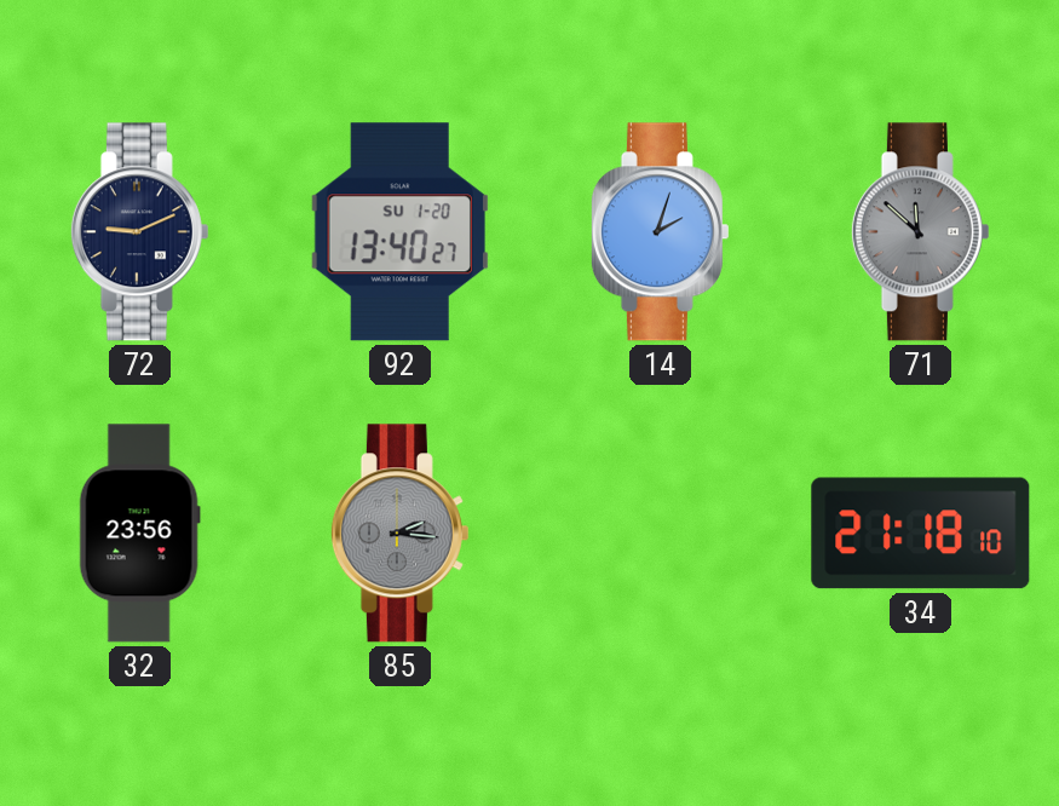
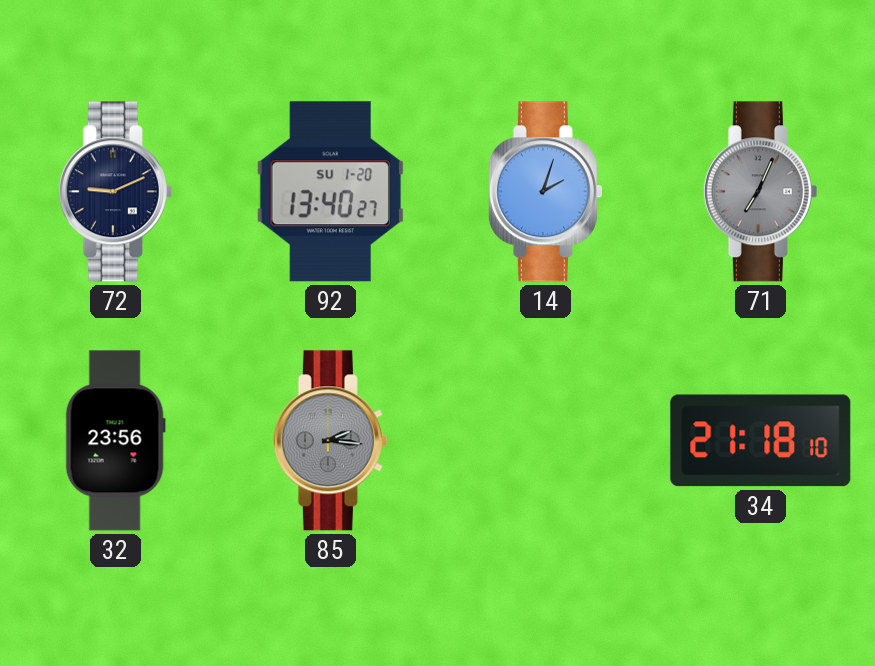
71: 11:52 -> 7:04
